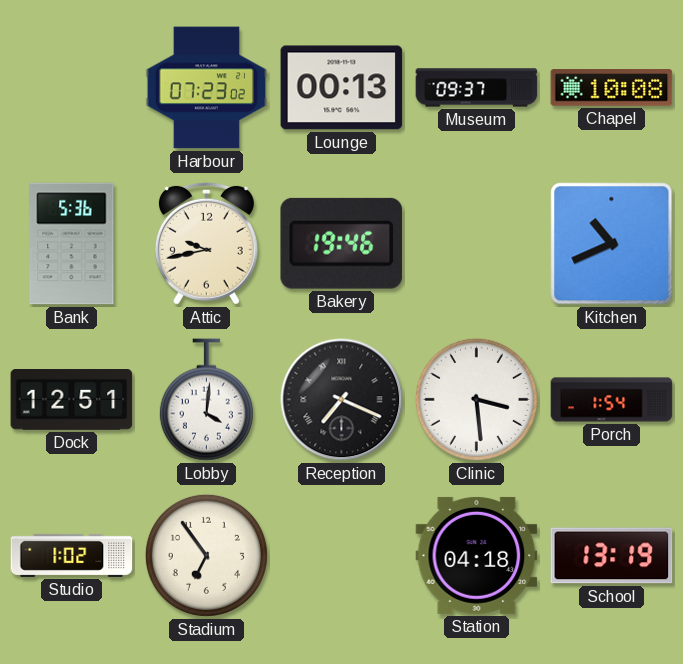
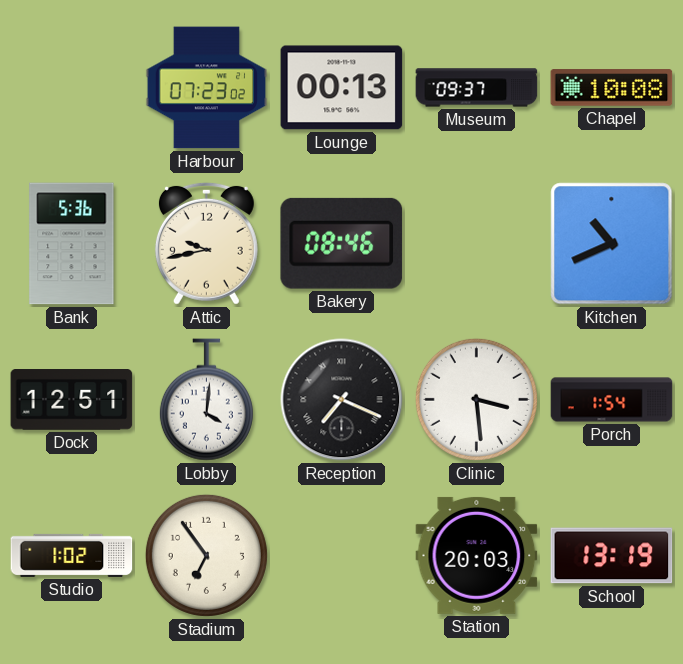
Bakery: 19:46 -> 08:46
Station: 04:18 -> 20:03
